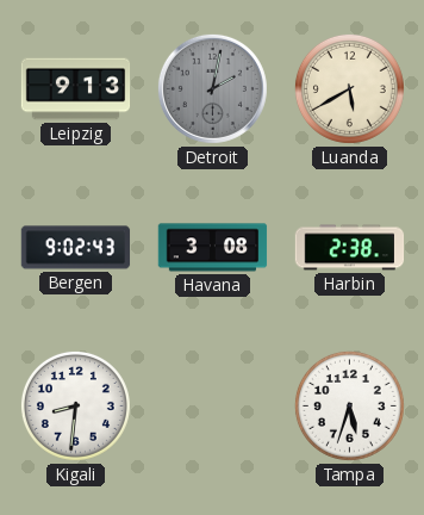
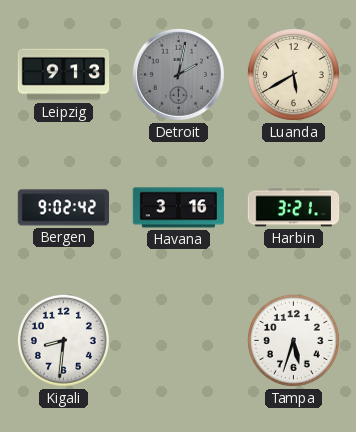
Bergen: 9:02:43 -> 9:02:42
Havana: 3:08 -> 3:16
Harbin: 2:38 -> 3:21
